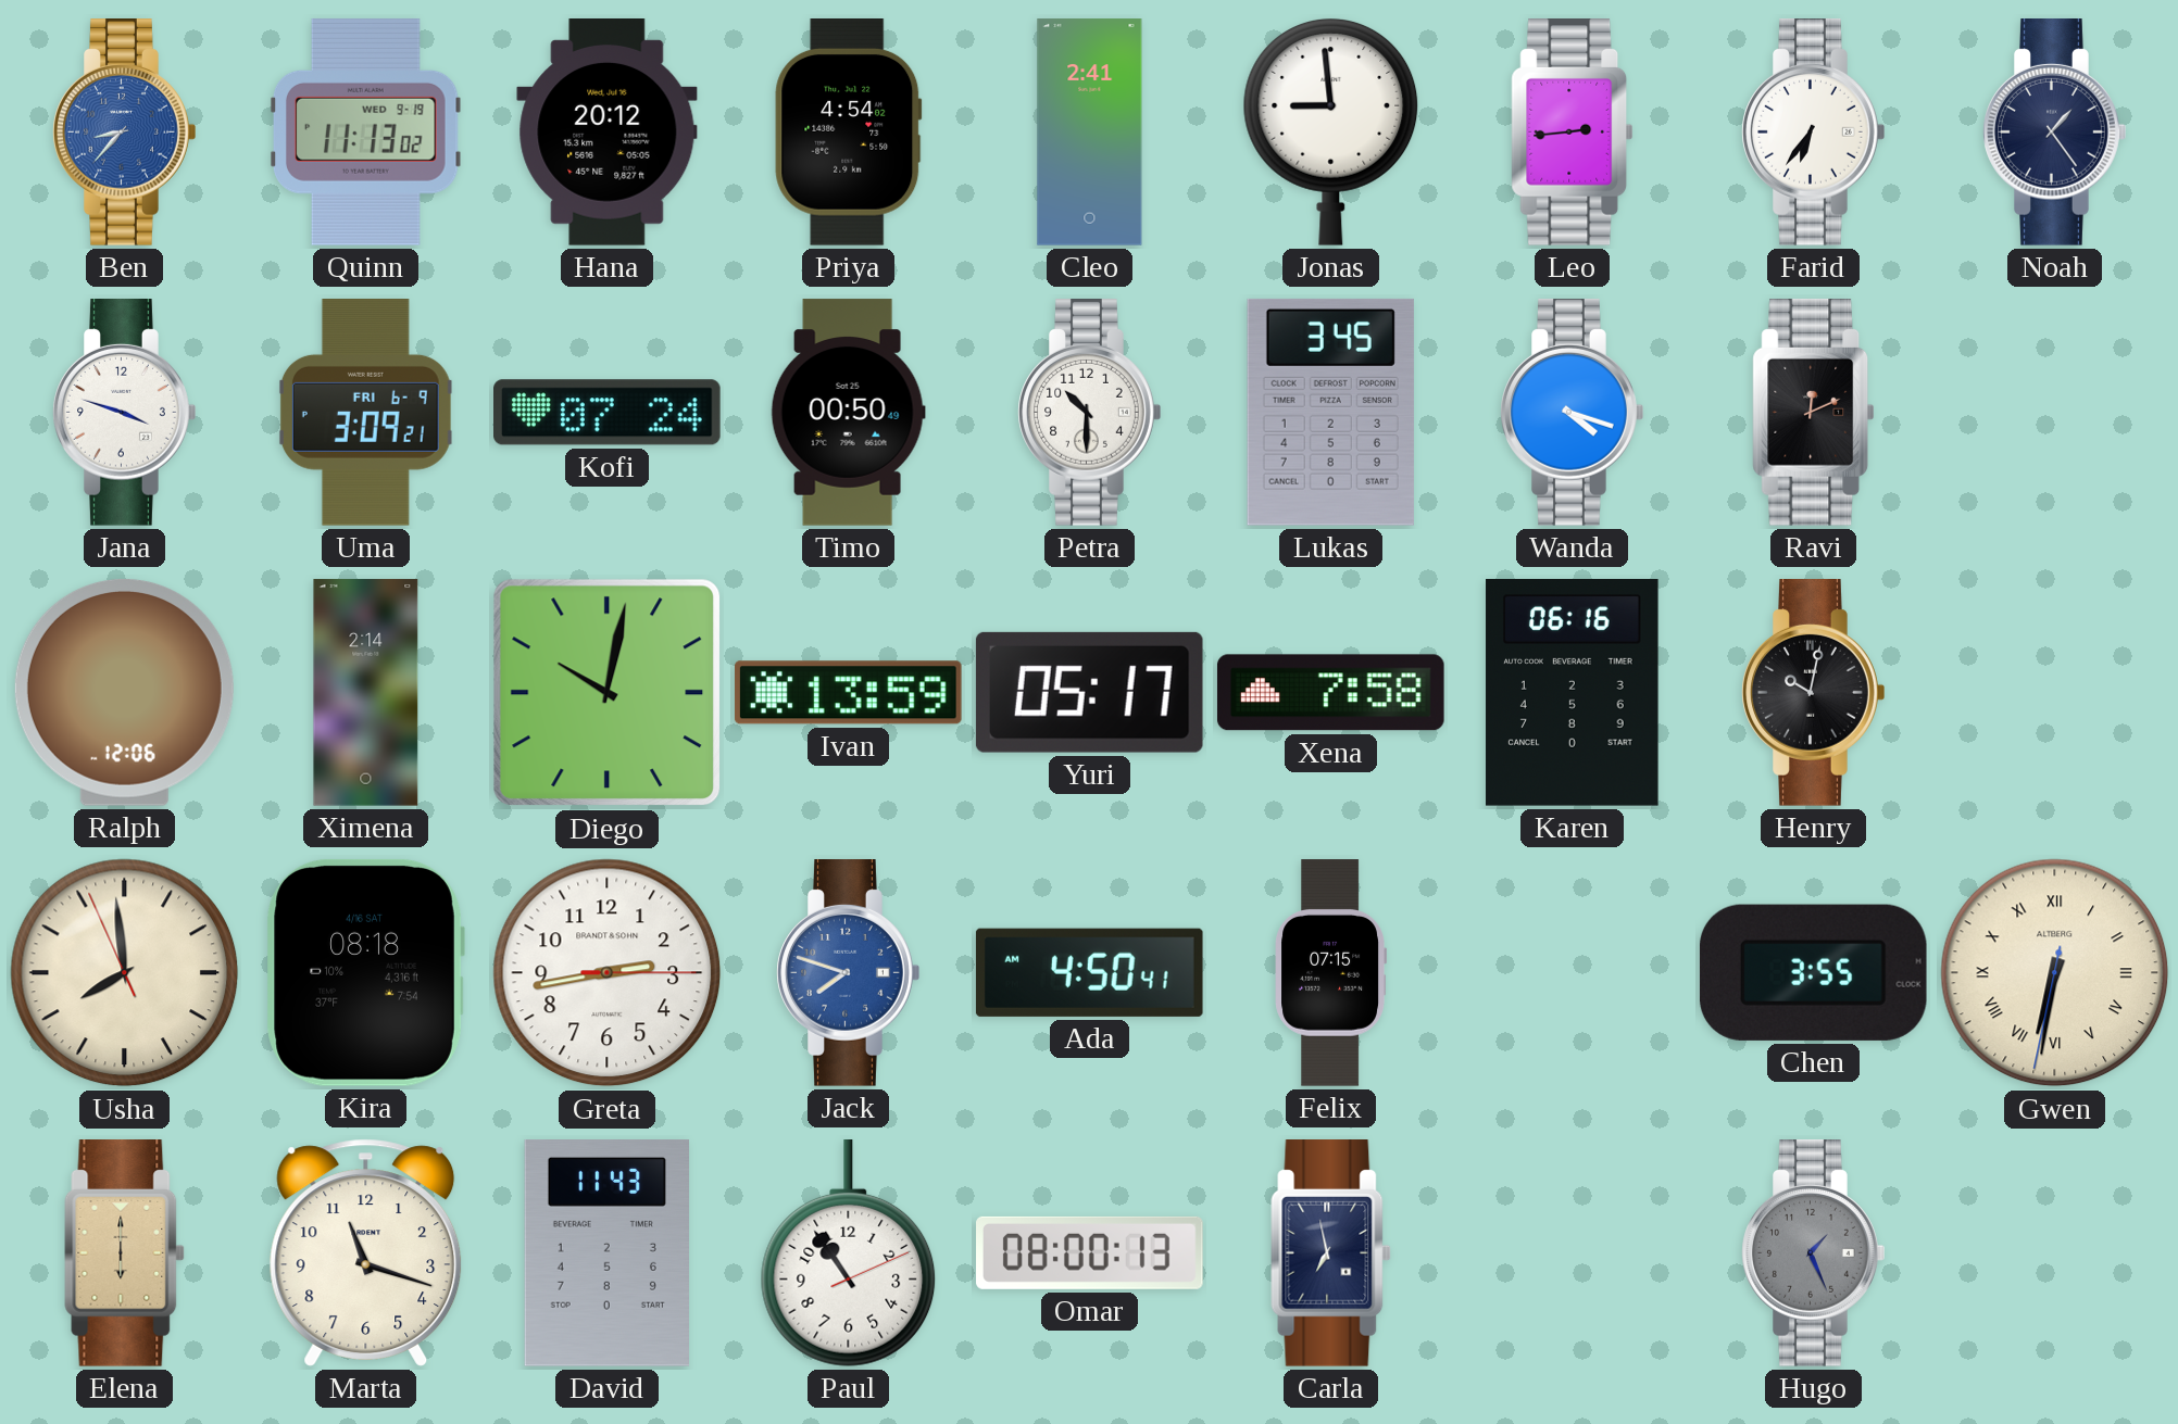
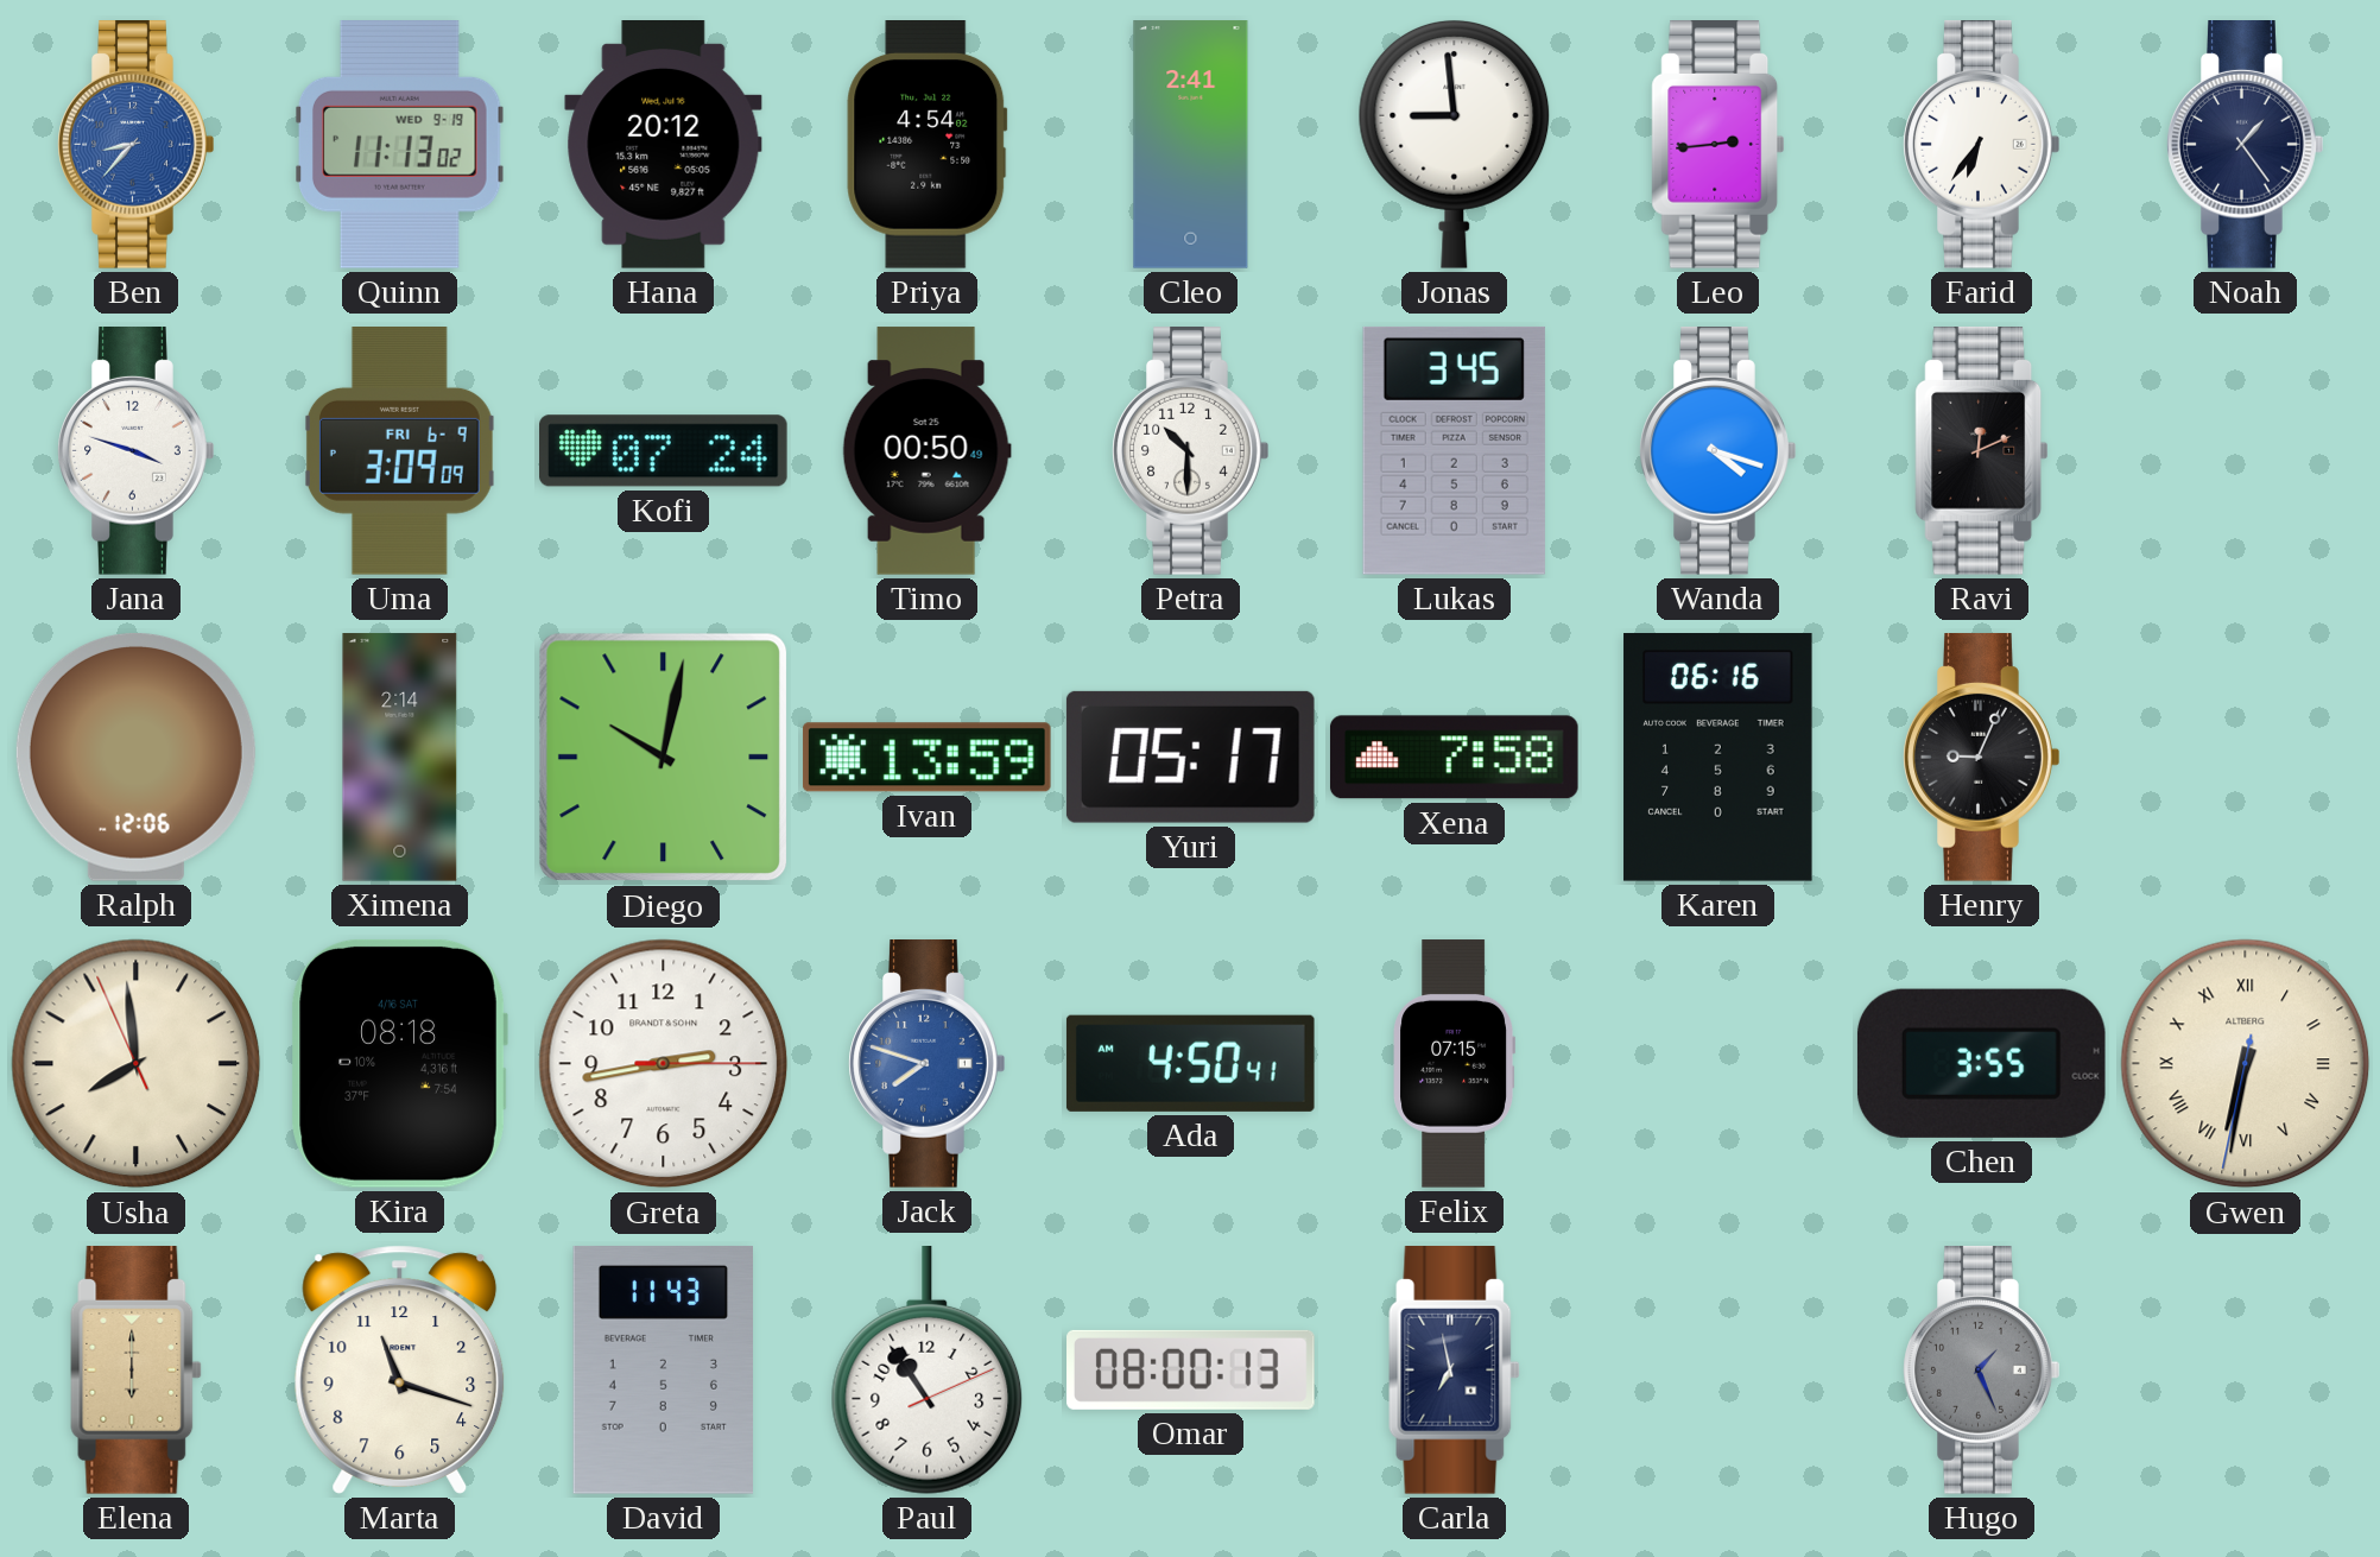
Uma: 3:09:21 -> 3:09:09
Henry: 10:02 -> 9:04
